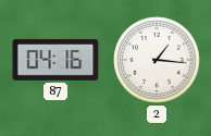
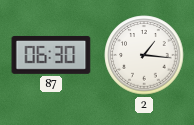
87: 04:16 -> 06:30
